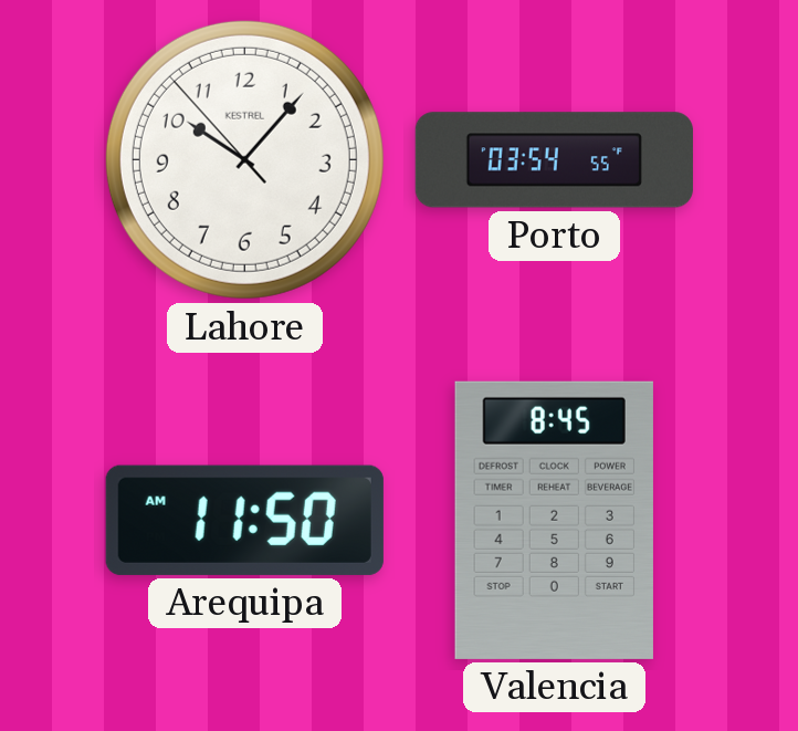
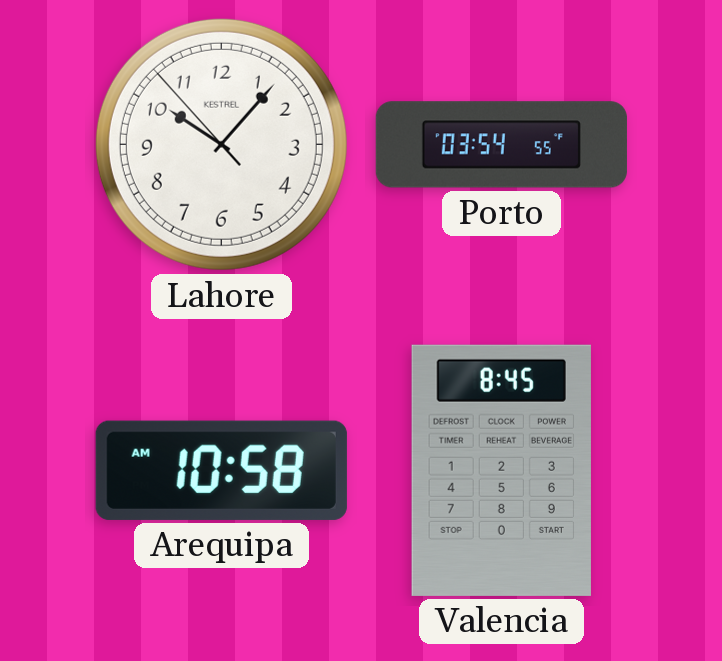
Arequipa: 11:50 -> 10:58
